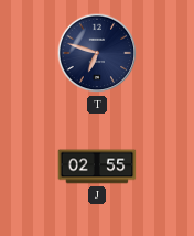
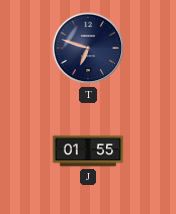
J: 02:55 -> 01:55
